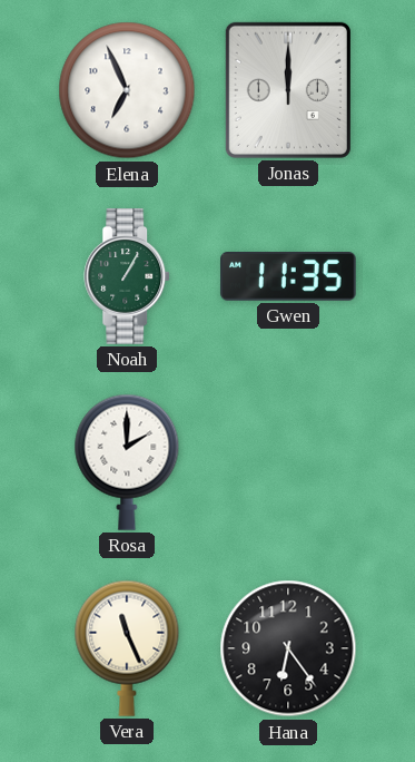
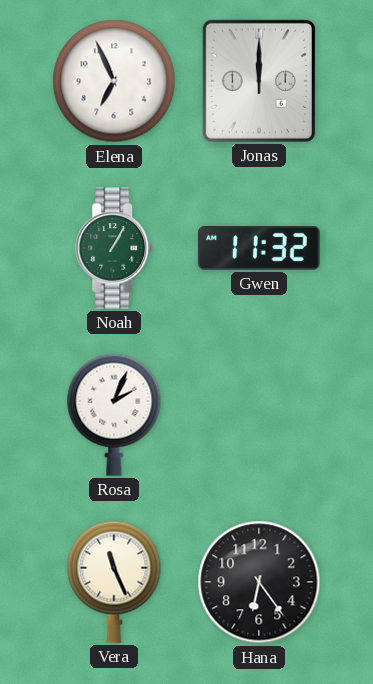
Gwen: 11:35 -> 11:32
Rosa: 2:00 -> 2:04
